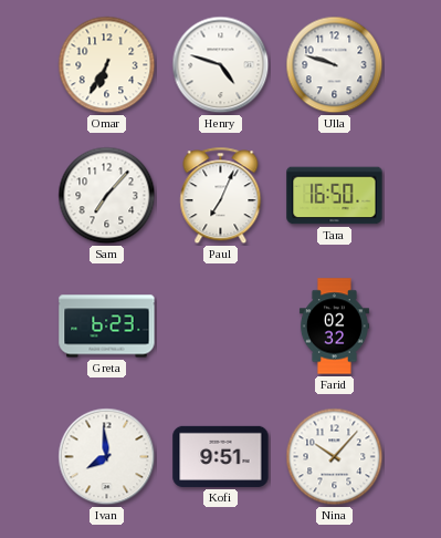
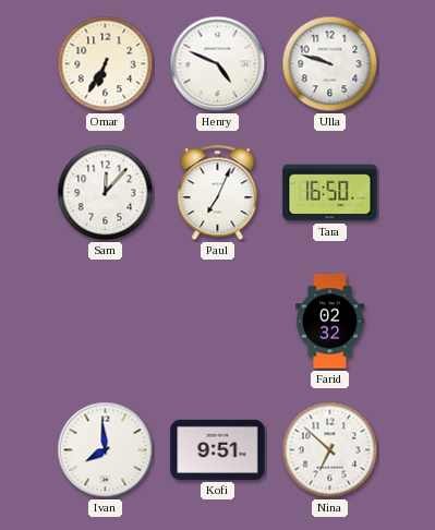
Henry: 4:48 -> 4:49
Sam: 7:07 -> 12:07
Greta: 6:23 -> none
Nina: 10:07 -> 6:52
